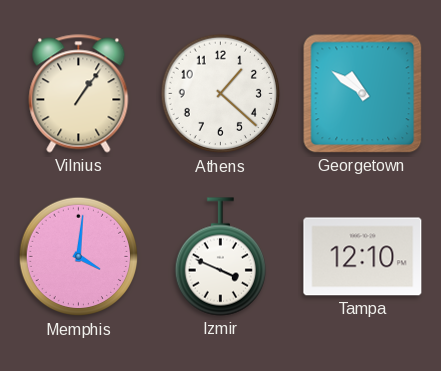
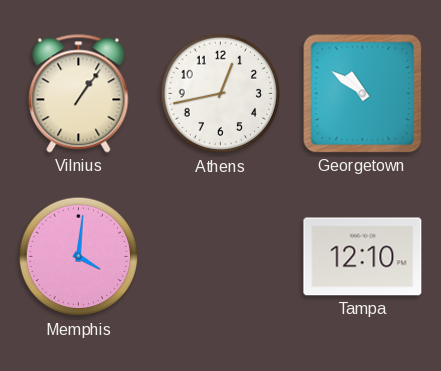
Athens: 1:22 -> 12:43
Izmir: 3:49 -> none
